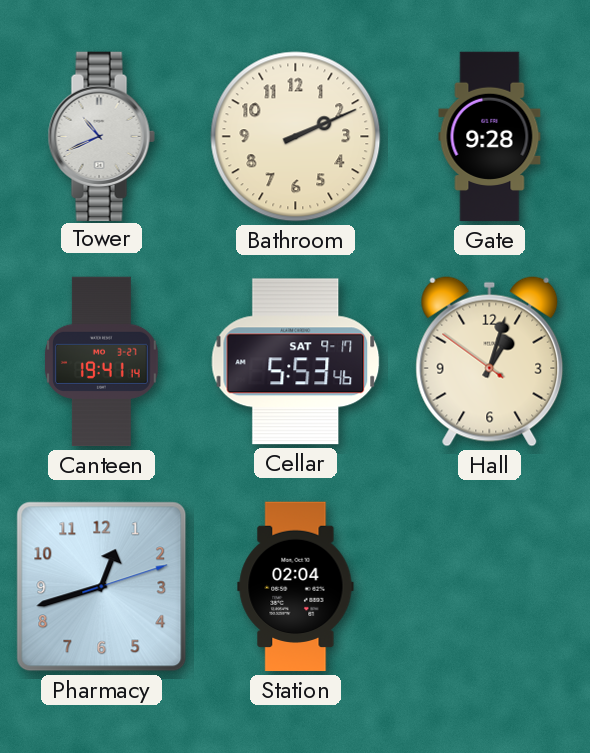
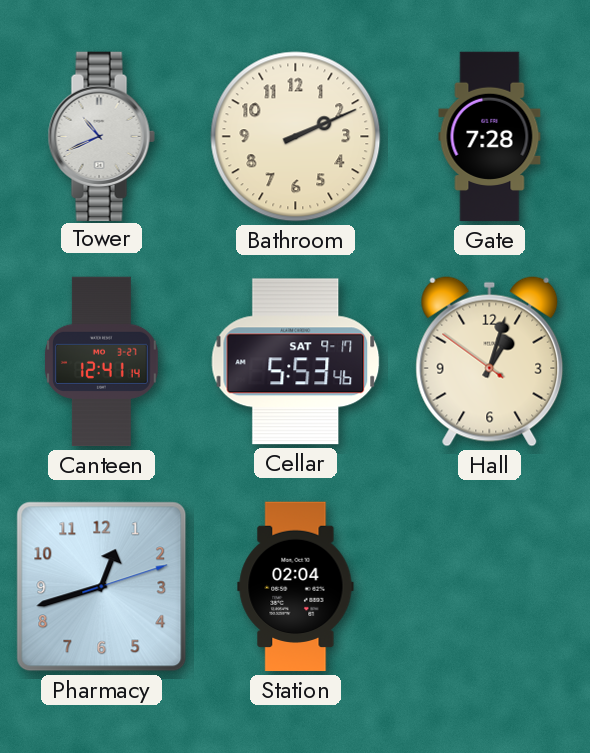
Gate: 9:28 -> 7:28
Canteen: 19:41 -> 12:41
